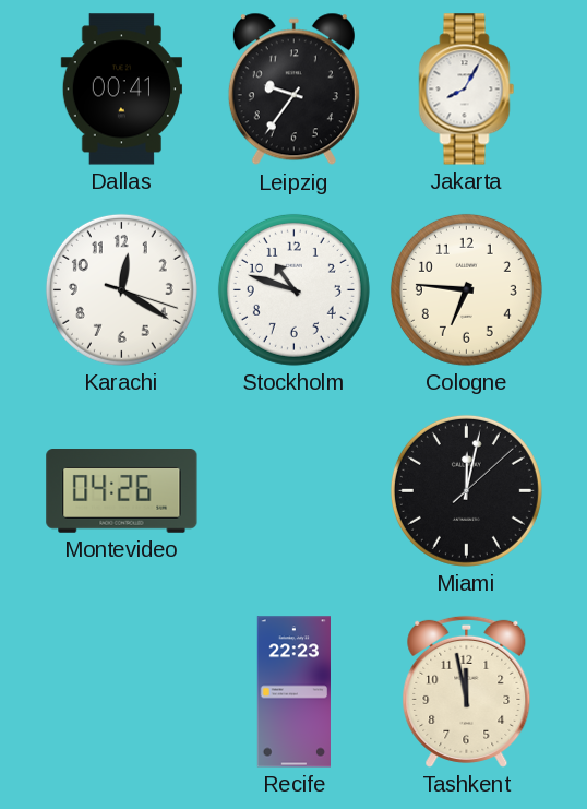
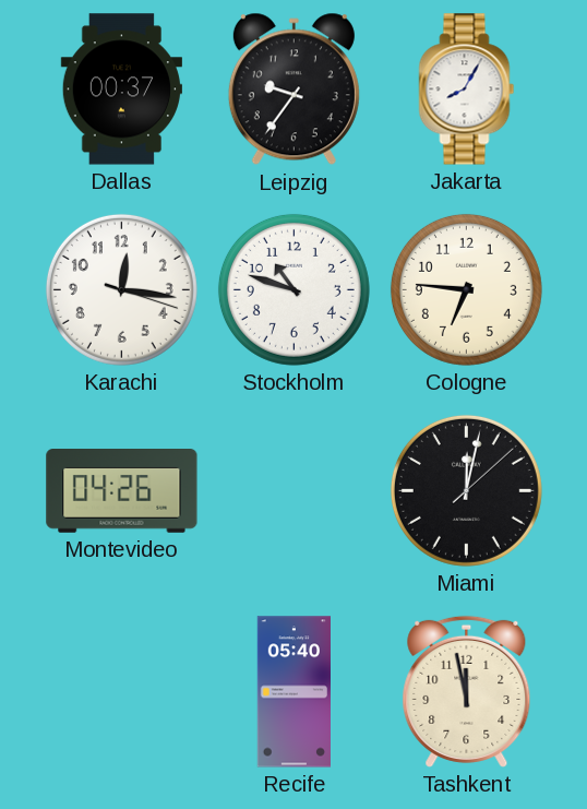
Dallas: 00:41 -> 00:37
Karachi: 12:20 -> 12:16
Recife: 22:23 -> 05:40
